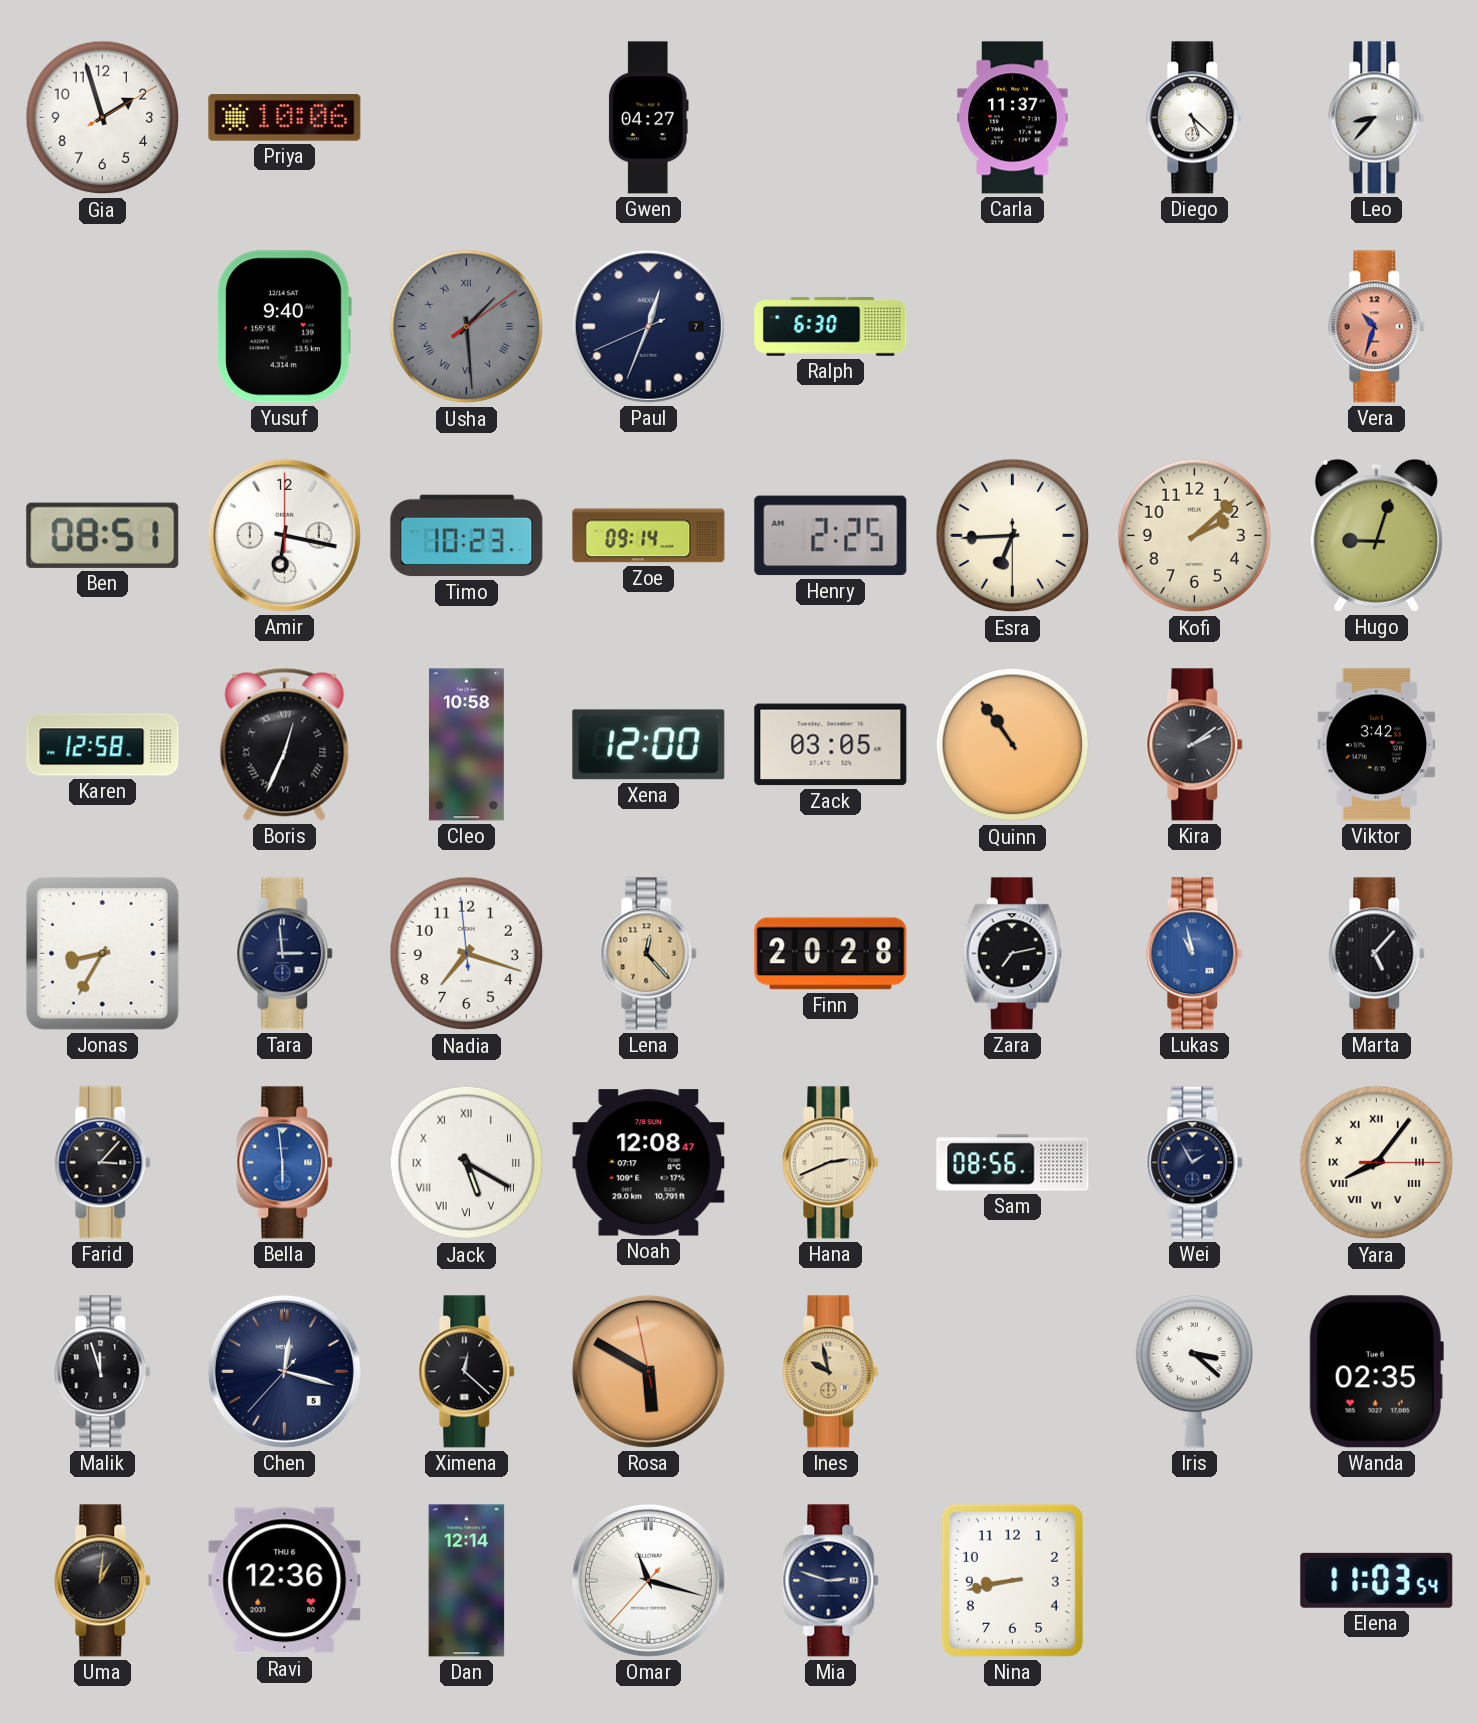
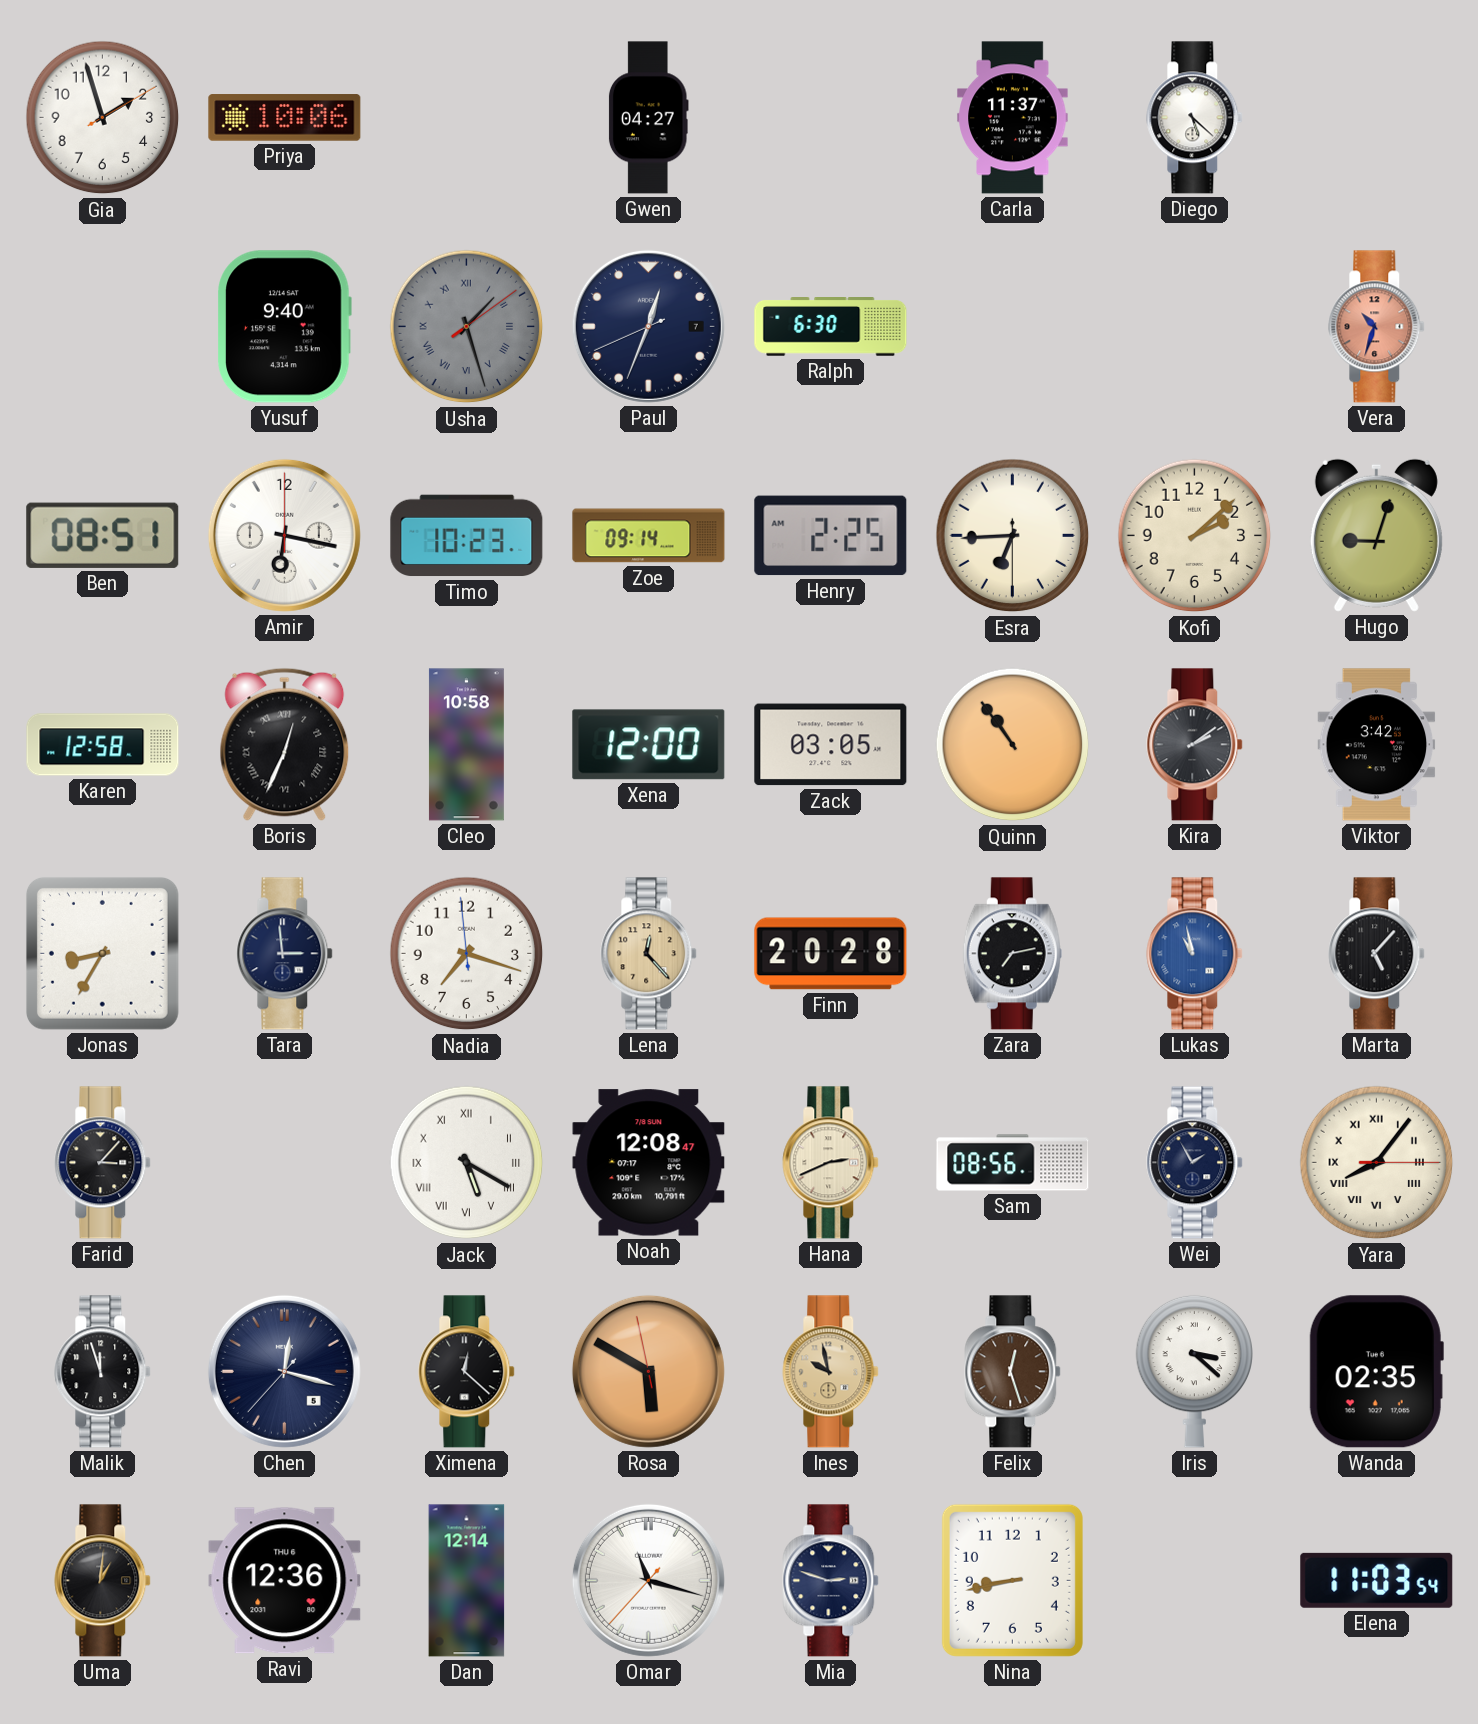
Leo: 8:37 -> none
Usha: 1:29 -> 1:27
Bella: 5:59 -> none
Felix: none -> 12:27
